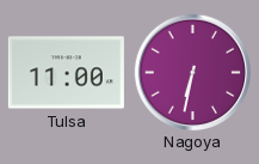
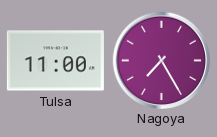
Nagoya: 6:32 -> 7:25
